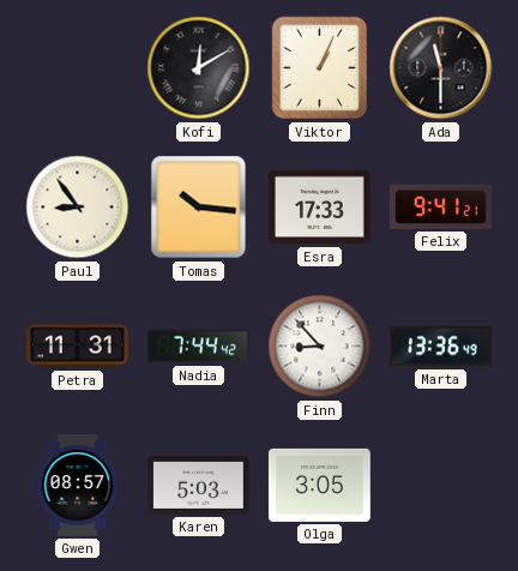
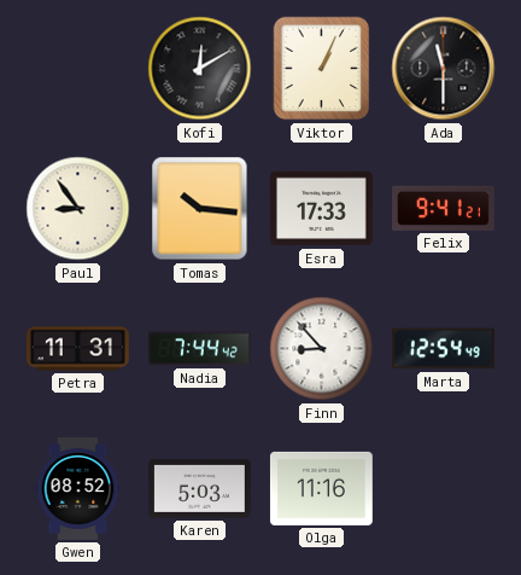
Marta: 13:36 -> 12:54
Gwen: 08:57 -> 08:52
Olga: 3:05 -> 11:16
